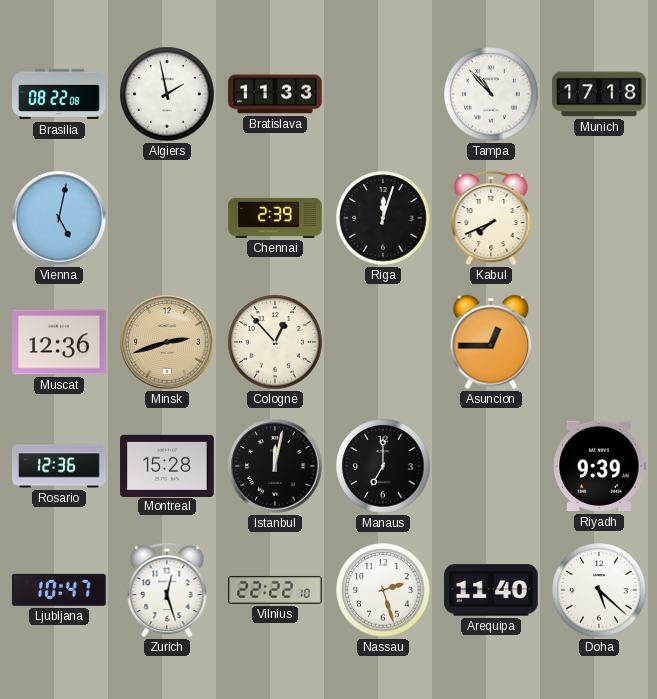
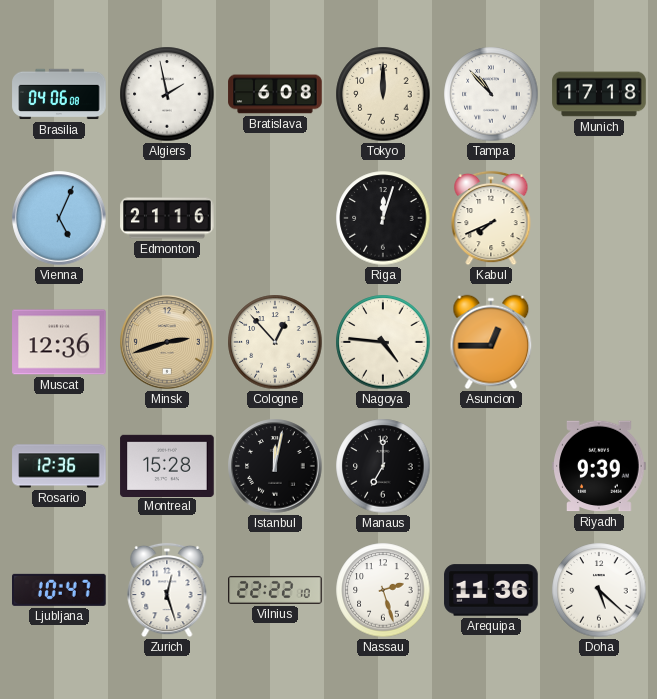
Brasilia: 08:22 -> 04:06
Bratislava: 11:33 -> 6:08
Tokyo: none -> 12:00
Vienna: 5:02 -> 5:04
Edmonton: none -> 21:16
Chennai: 2:39 -> none
Nagoya: none -> 4:46
Arequipa: 11:40 -> 11:36
